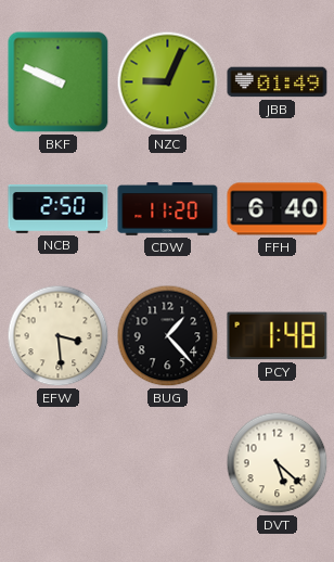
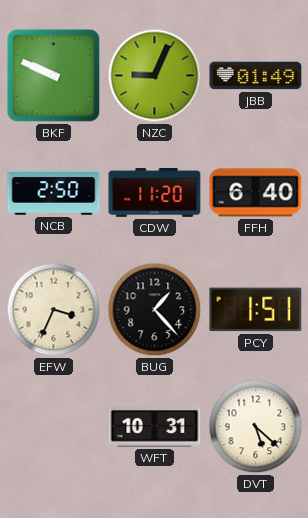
EFW: 3:29 -> 3:34
PCY: 1:48 -> 1:51
WFT: none -> 10:31
